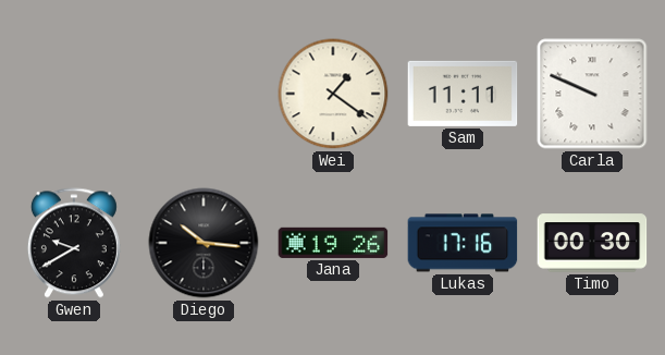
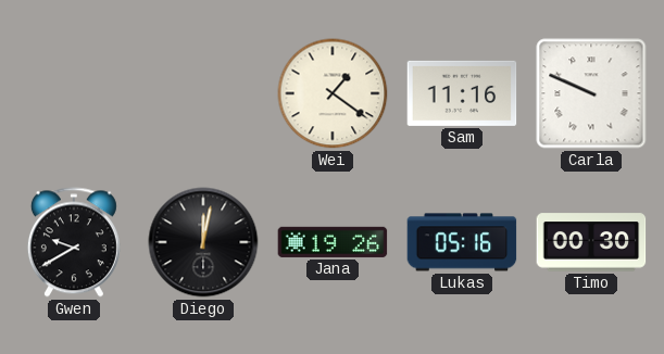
Sam: 11:11 -> 11:16
Diego: 10:16 -> 12:02
Lukas: 17:16 -> 05:16
